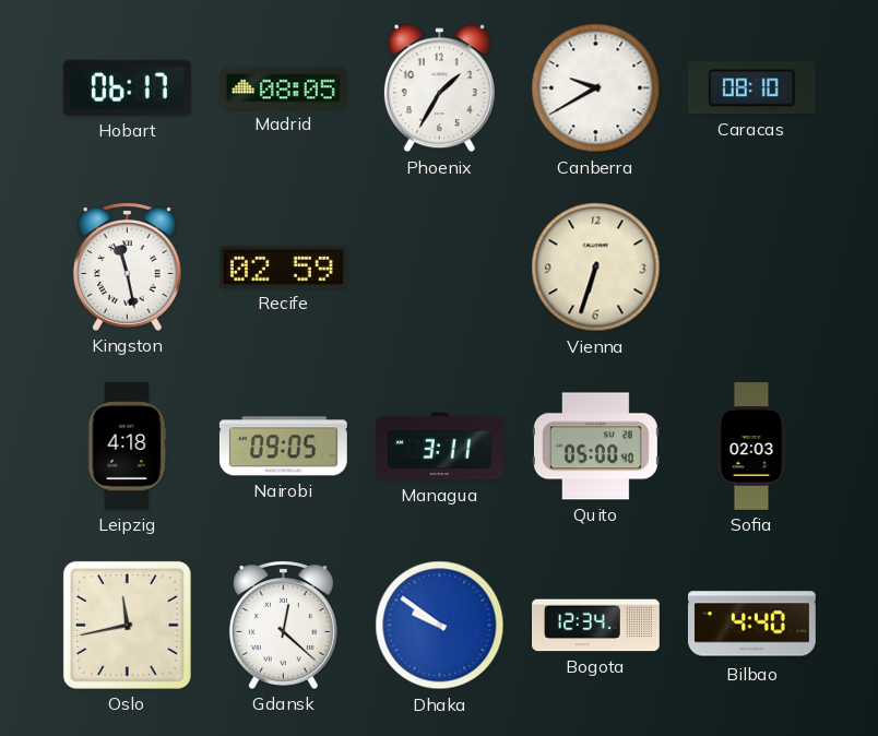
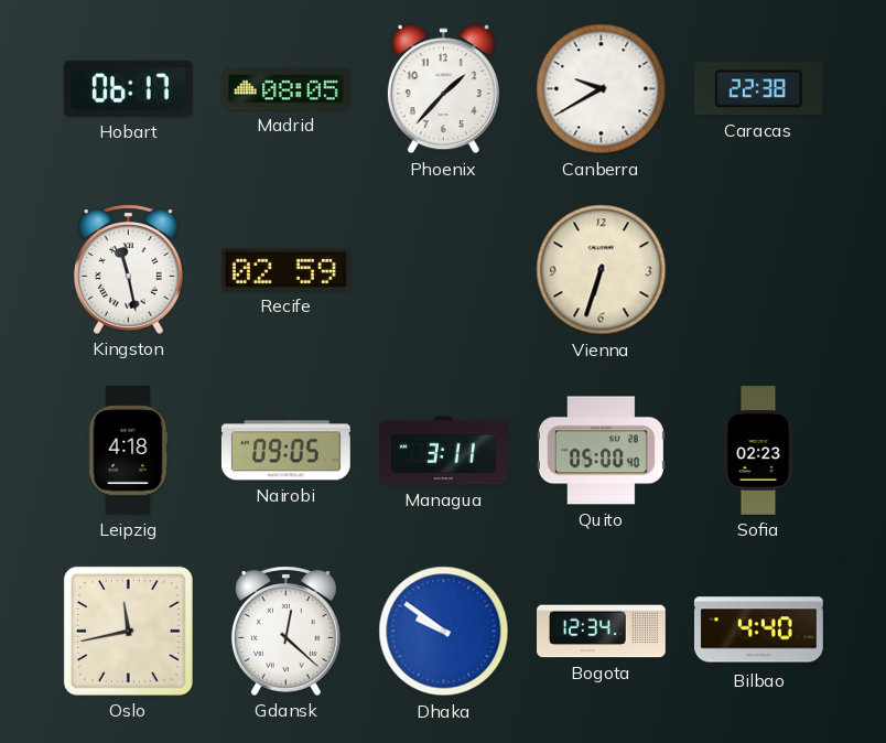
Phoenix: 1:35 -> 1:37
Caracas: 08:10 -> 22:38
Sofia: 02:03 -> 02:23
